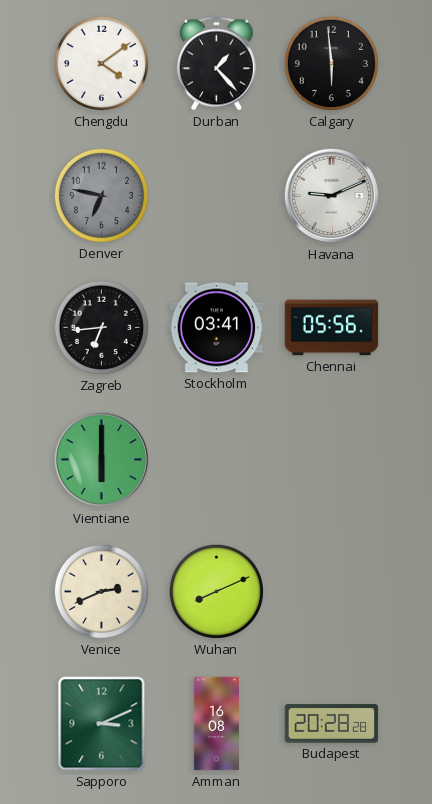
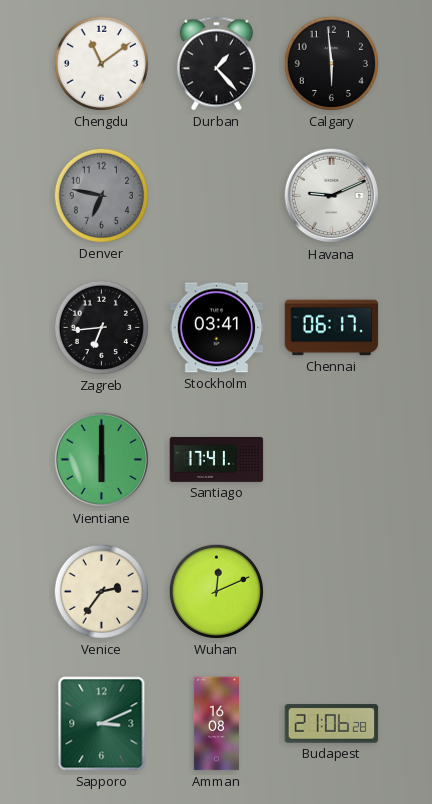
Chengdu: 4:09 -> 11:09
Chennai: 05:56 -> 06:17
Santiago: none -> 17:41
Venice: 2:41 -> 2:36
Wuhan: 8:11 -> 12:11
Budapest: 20:28 -> 21:06
